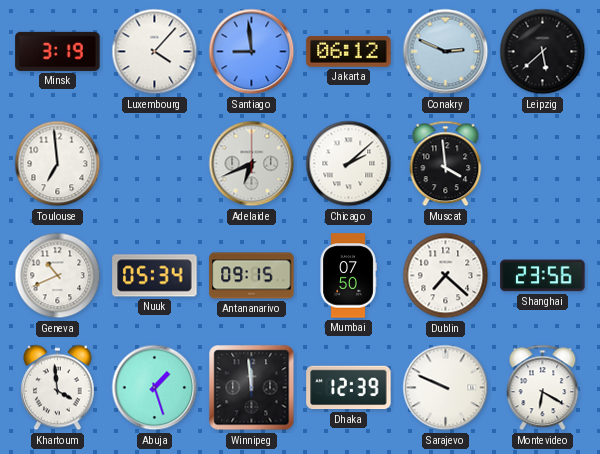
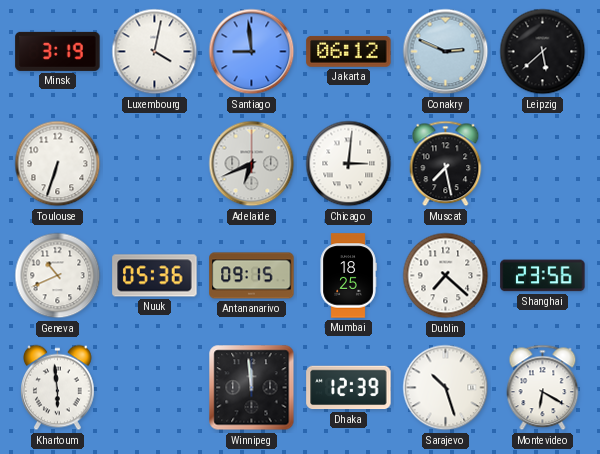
Luxembourg: 4:07 -> 4:02
Toulouse: 6:59 -> 6:33
Chicago: 2:08 -> 3:01
Muscat: 3:59 -> 7:28
Nuuk: 05:34 -> 05:36
Mumbai: 07:50 -> 18:25
Khartoum: 3:59 -> 5:59
Abuja: 1:27 -> none
Sarajevo: 9:49 -> 10:27
